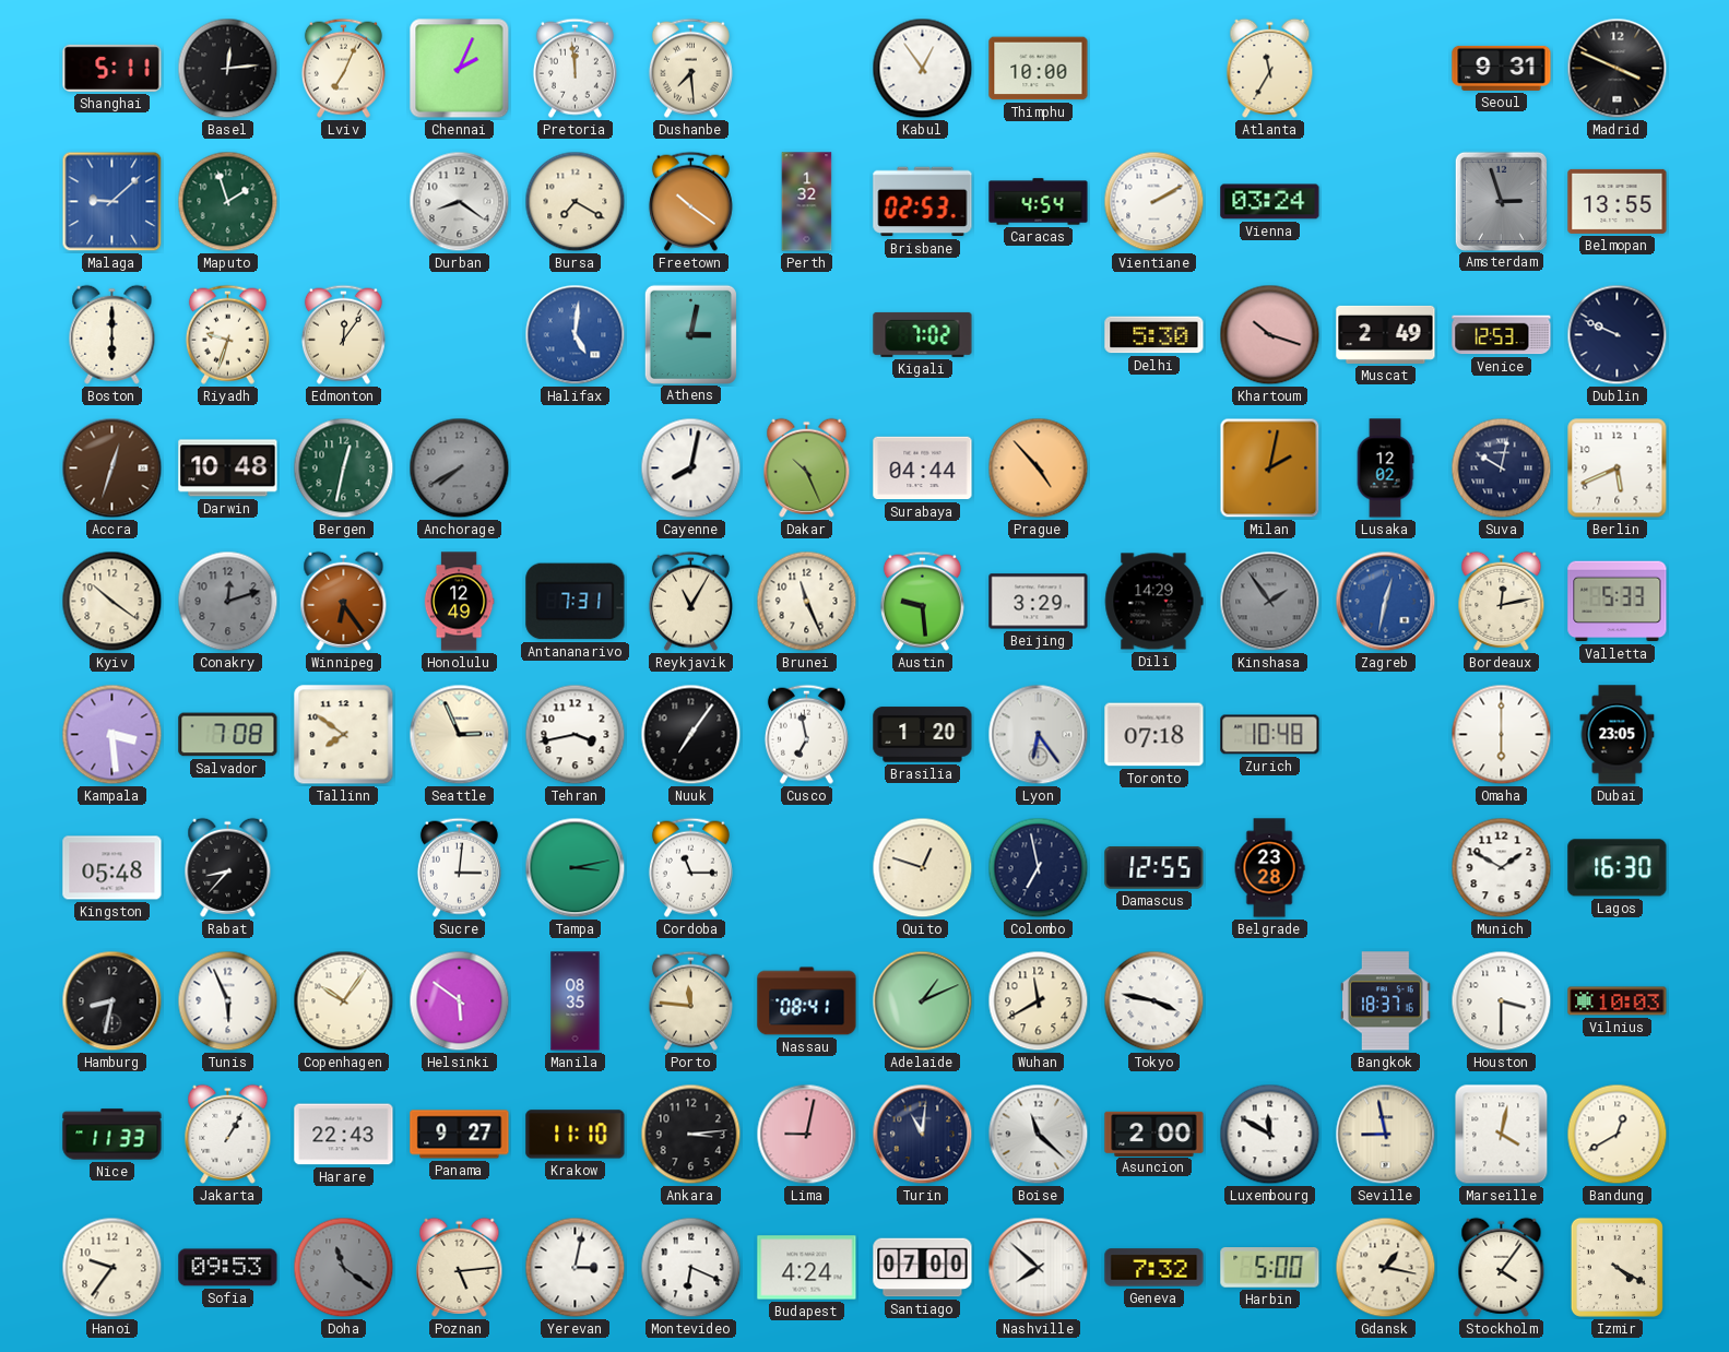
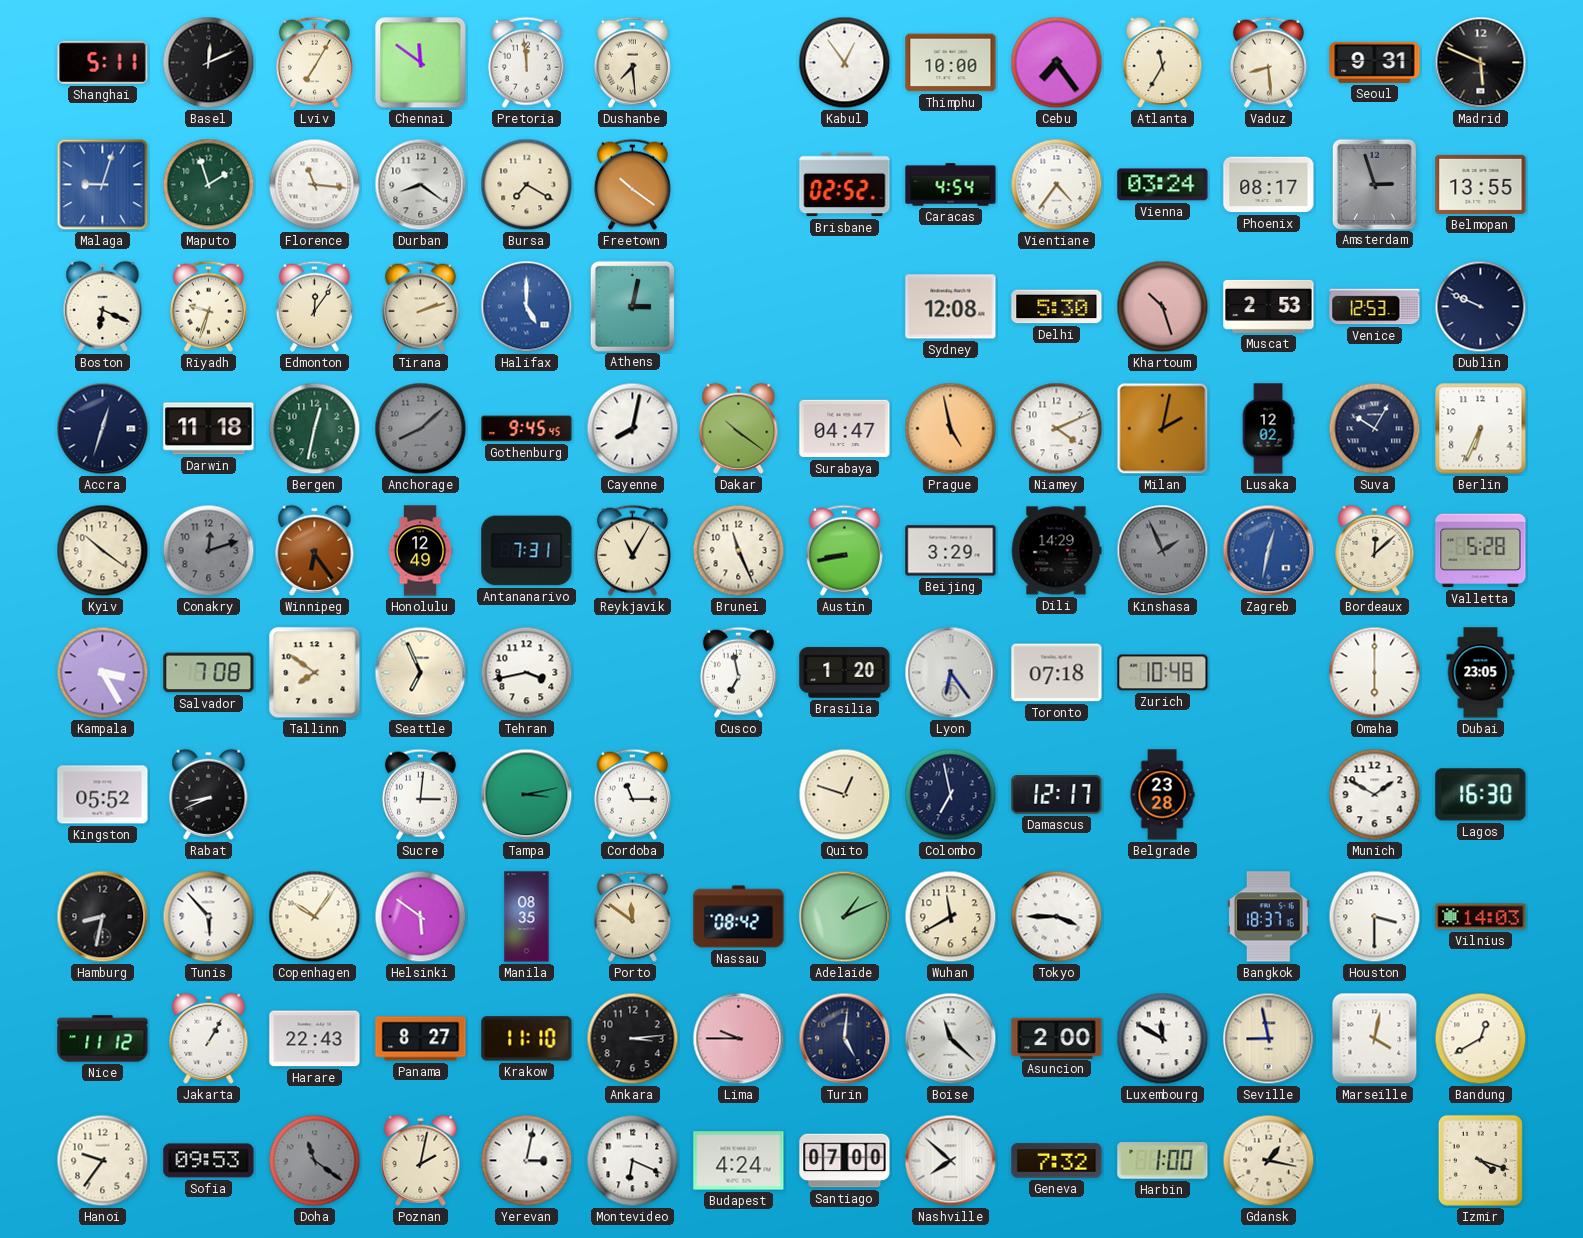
Basel: 12:14 -> 12:11
Lviv: 7:04 -> 7:05
Chennai: 2:04 -> 11:51
Cebu: none -> 7:24
Vaduz: none -> 8:29
Madrid: 3:49 -> 5:49
Malaga: 9:08 -> 9:03
Florence: none -> 11:16
Perth: 1:32 -> none
Brisbane: 02:53 -> 02:52
Vientiane: 2:10 -> 4:36
Phoenix: none -> 08:17
Boston: 6:00 -> 6:19
Tirana: none -> 2:12
Halifax: 5:01 -> 5:00
Kigali: 7:02 -> none
Sydney: none -> 12:08
Khartoum: 10:18 -> 10:27
Muscat: 2:49 -> 2:53
Accra dial: brown -> navy
Darwin: 10:48 -> 11:18
Anchorage: 7:40 -> 8:08
Gothenburg: none -> 9:45
Dakar: 10:26 -> 10:21
Surabaya: 04:44 -> 04:47
Prague: 4:53 -> 4:58
Niamey: none -> 4:11
Suva: 10:02 -> 10:05
Berlin: 5:41 -> 6:34
Austin: 9:29 -> 8:43
Kinshasa: 1:54 -> 1:56
Bordeaux: 12:13 -> 12:08
Valletta: 5:33 -> 5:28
Kampala: 3:29 -> 3:25
Seattle: 2:56 -> 6:56
Nuuk: 7:06 -> none
Kingston: 05:48 -> 05:52
Rabat: 8:37 -> 8:41
Damascus: 12:55 -> 12:17
Tunis: 5:56 -> 5:53
Porto: 11:46 -> 11:51
Nassau: 08:41 -> 08:42
Tokyo: 3:47 -> 3:45
Vilnius: 10:03 -> 14:03
Nice: 11:33 -> 11:12
Panama: 9:27 -> 8:27
Lima: 9:02 -> 9:45
Turin: 11:01 -> 5:01
Poznan: 5:14 -> 2:02
Harbin: 5:00 -> 1:00
Stockholm: 4:06 -> none
Izmir: 4:20 -> 4:18
